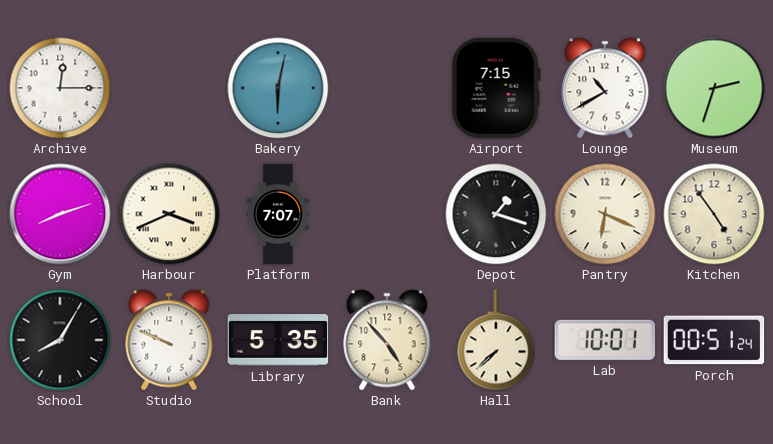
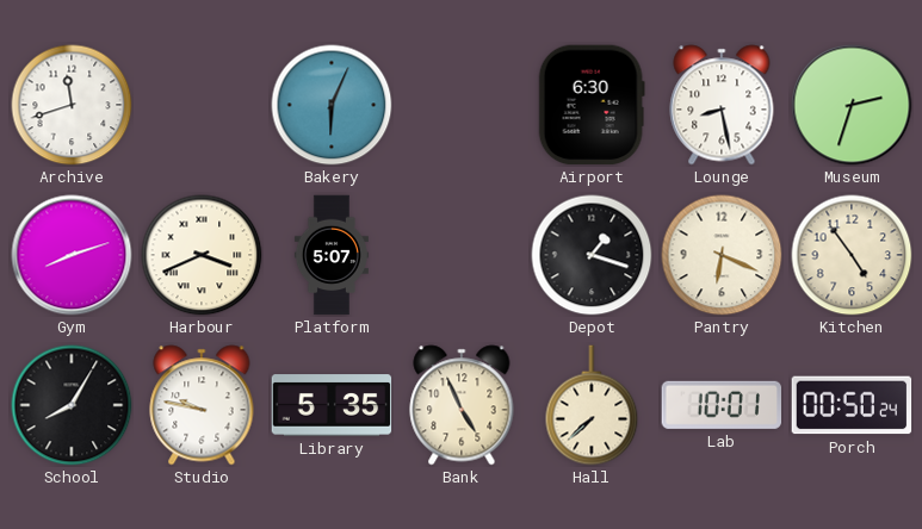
Archive: 12:15 -> 11:42
Bakery: 6:02 -> 6:04
Airport: 7:15 -> 6:30
Lounge: 10:40 -> 8:28
Platform: 7:07 -> 5:07
Studio: 9:49 -> 9:47
Bank: 4:53 -> 4:56
Porch: 00:51 -> 00:50
